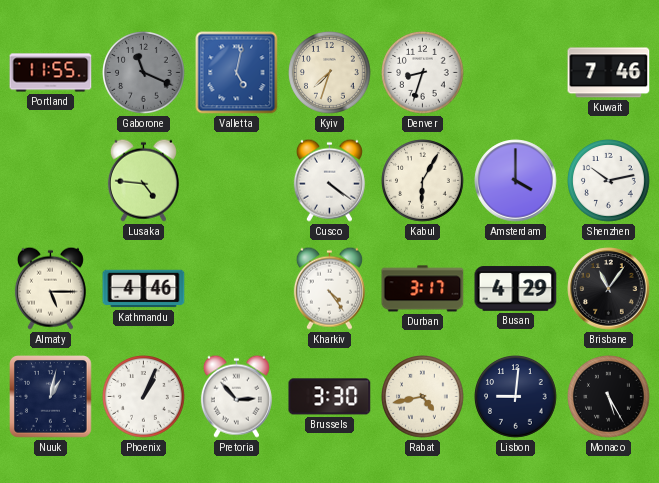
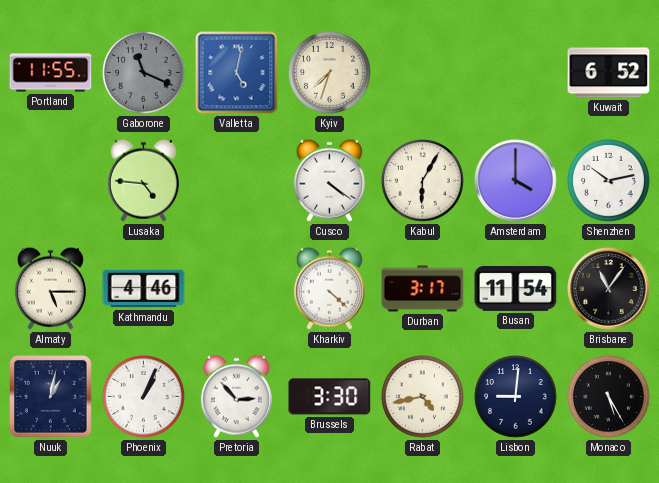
Denver: 8:33 -> none
Kuwait: 7:46 -> 6:52
Kharkiv: 4:24 -> 4:22
Busan: 4:29 -> 11:54
